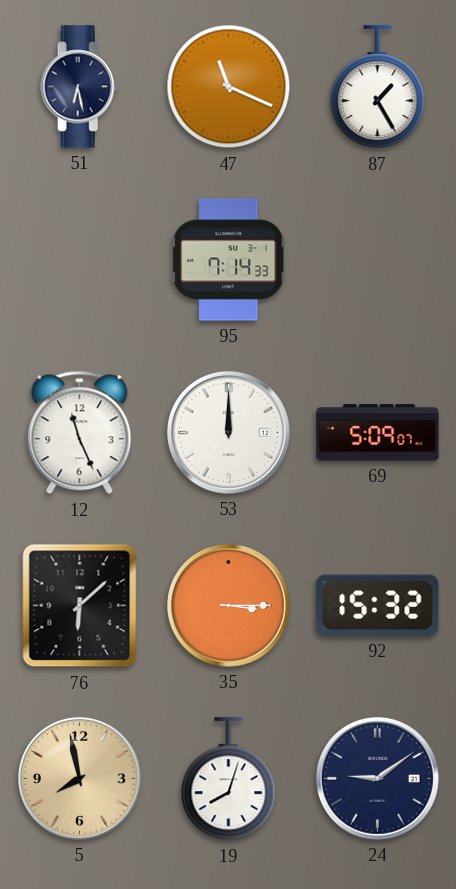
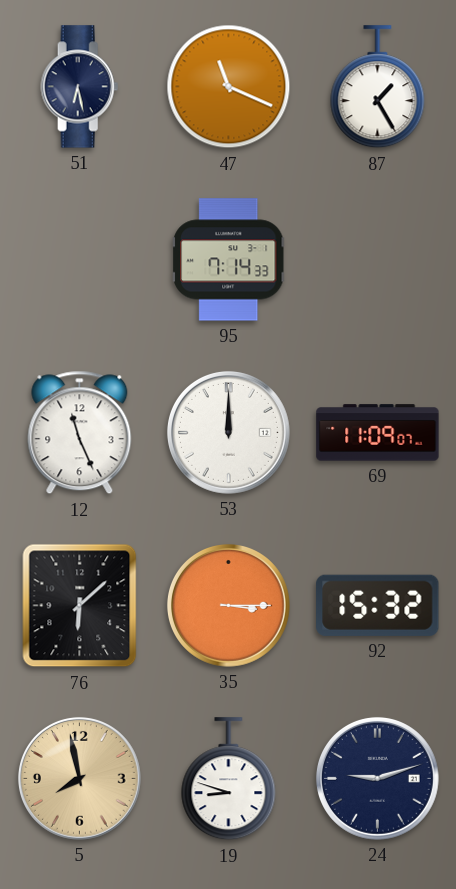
69: 5:09 -> 11:09
19: 8:03 -> 8:48
24: 9:09 -> 9:12
